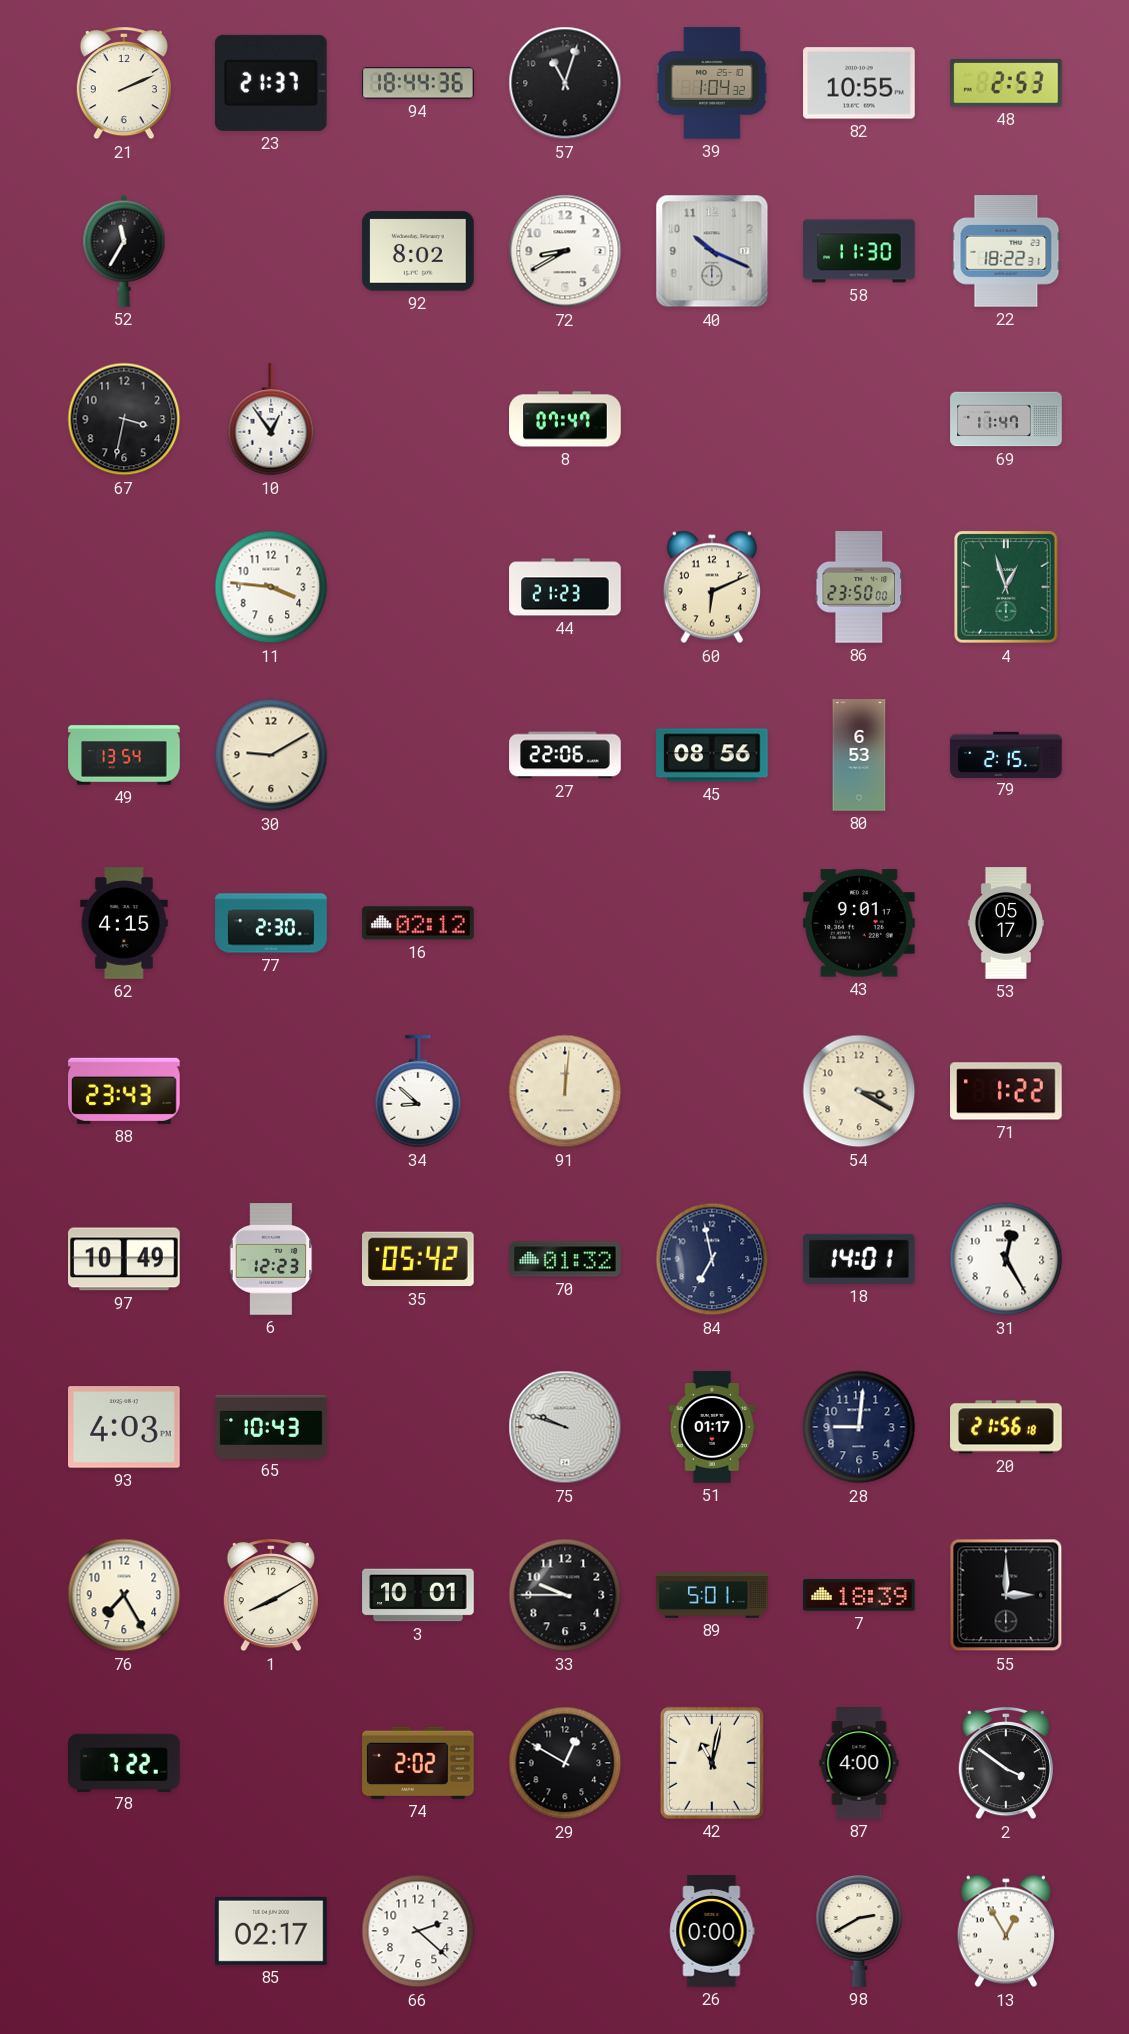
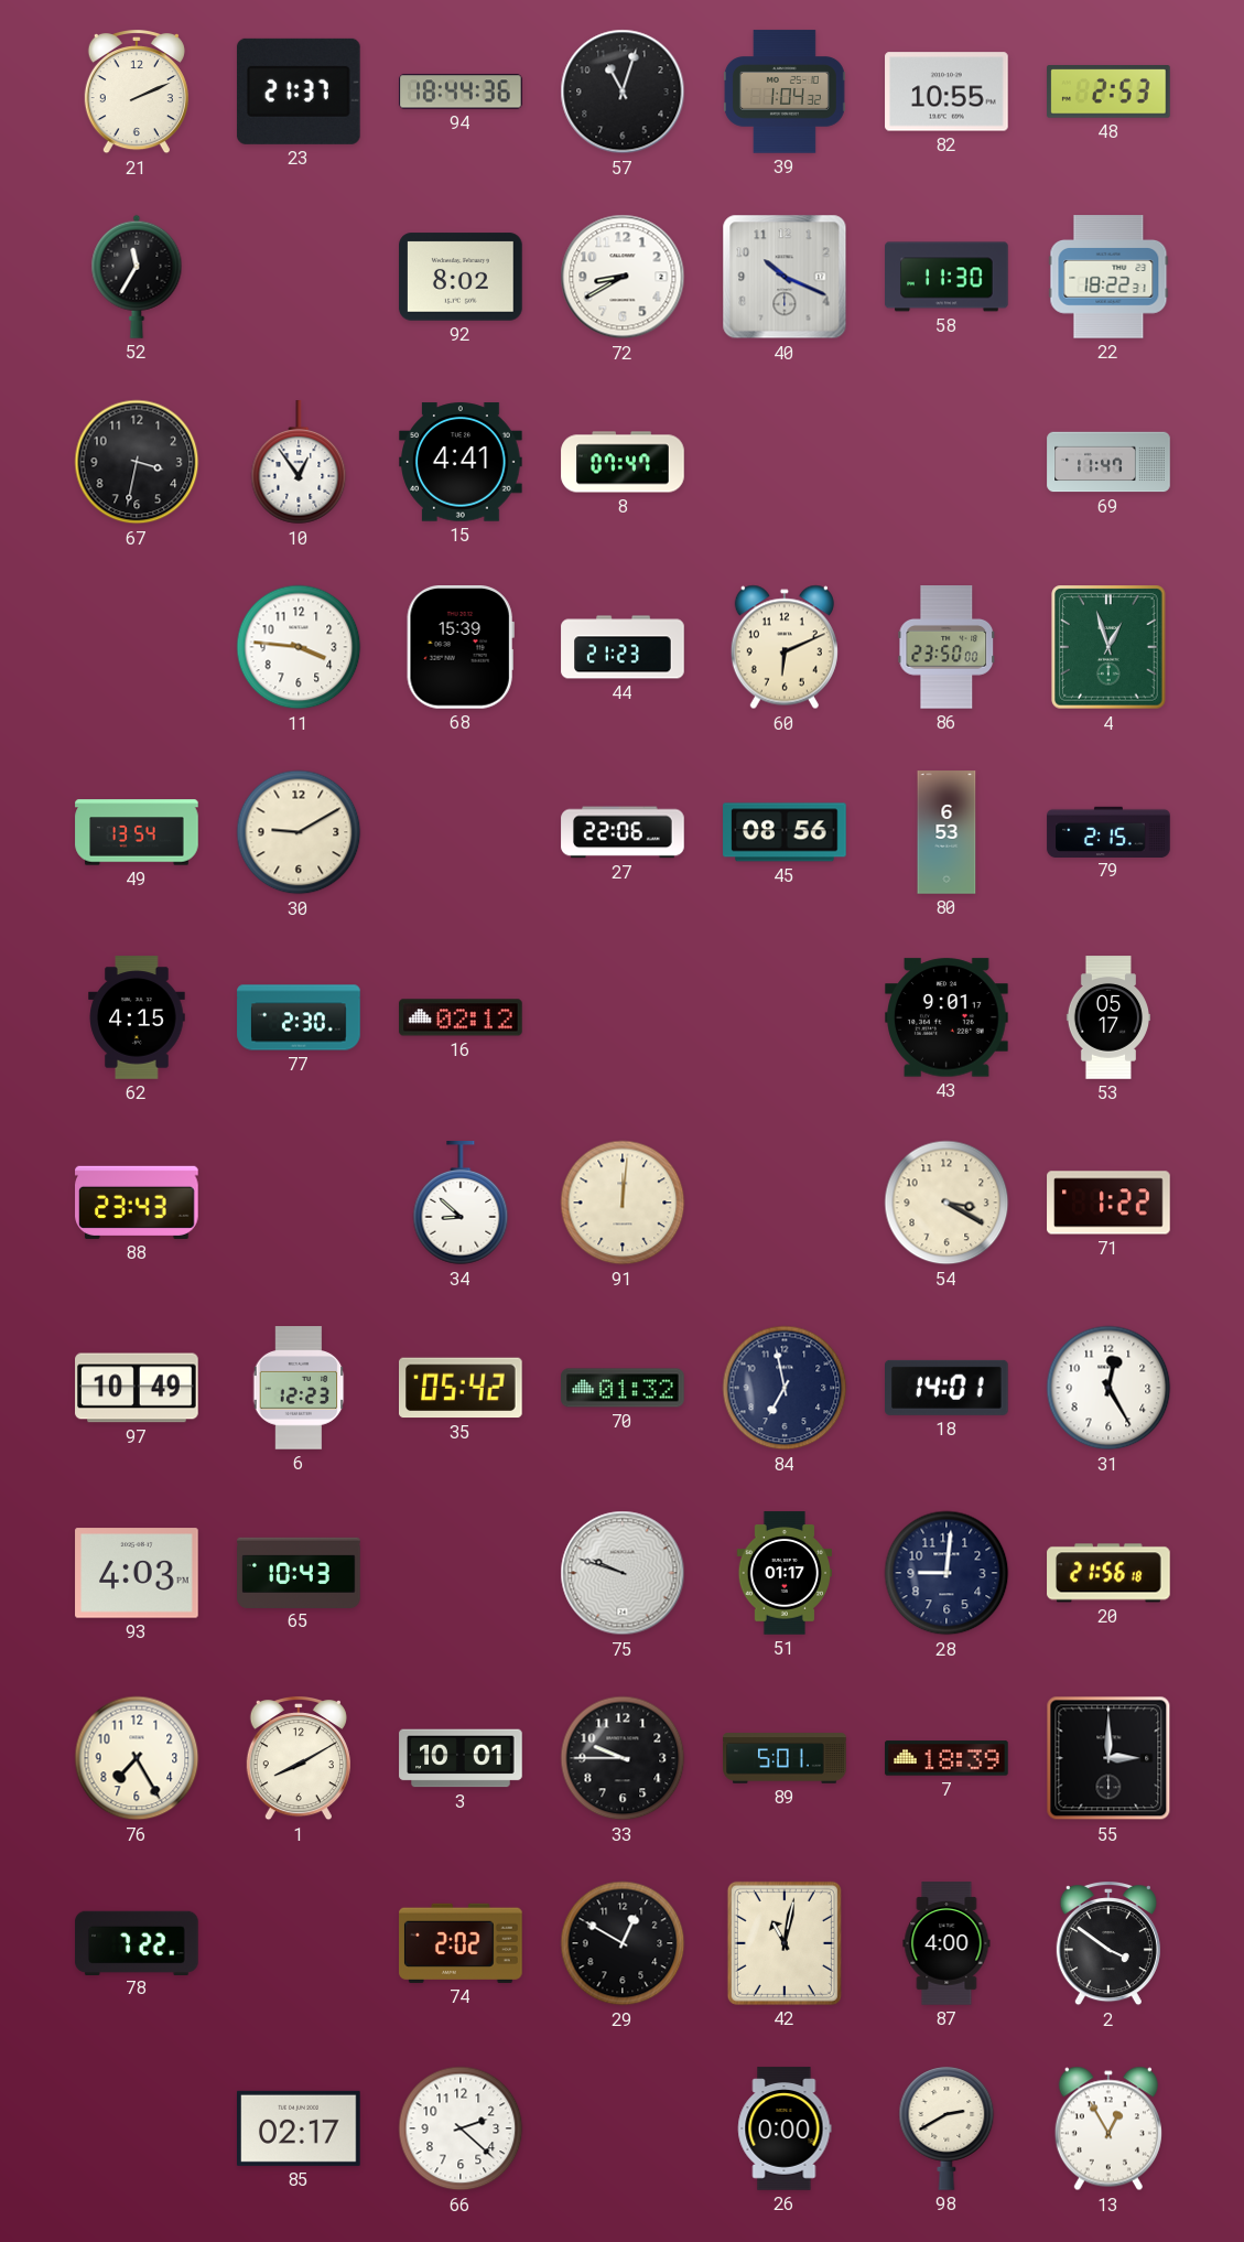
15: none -> 4:41
68: none -> 15:39
